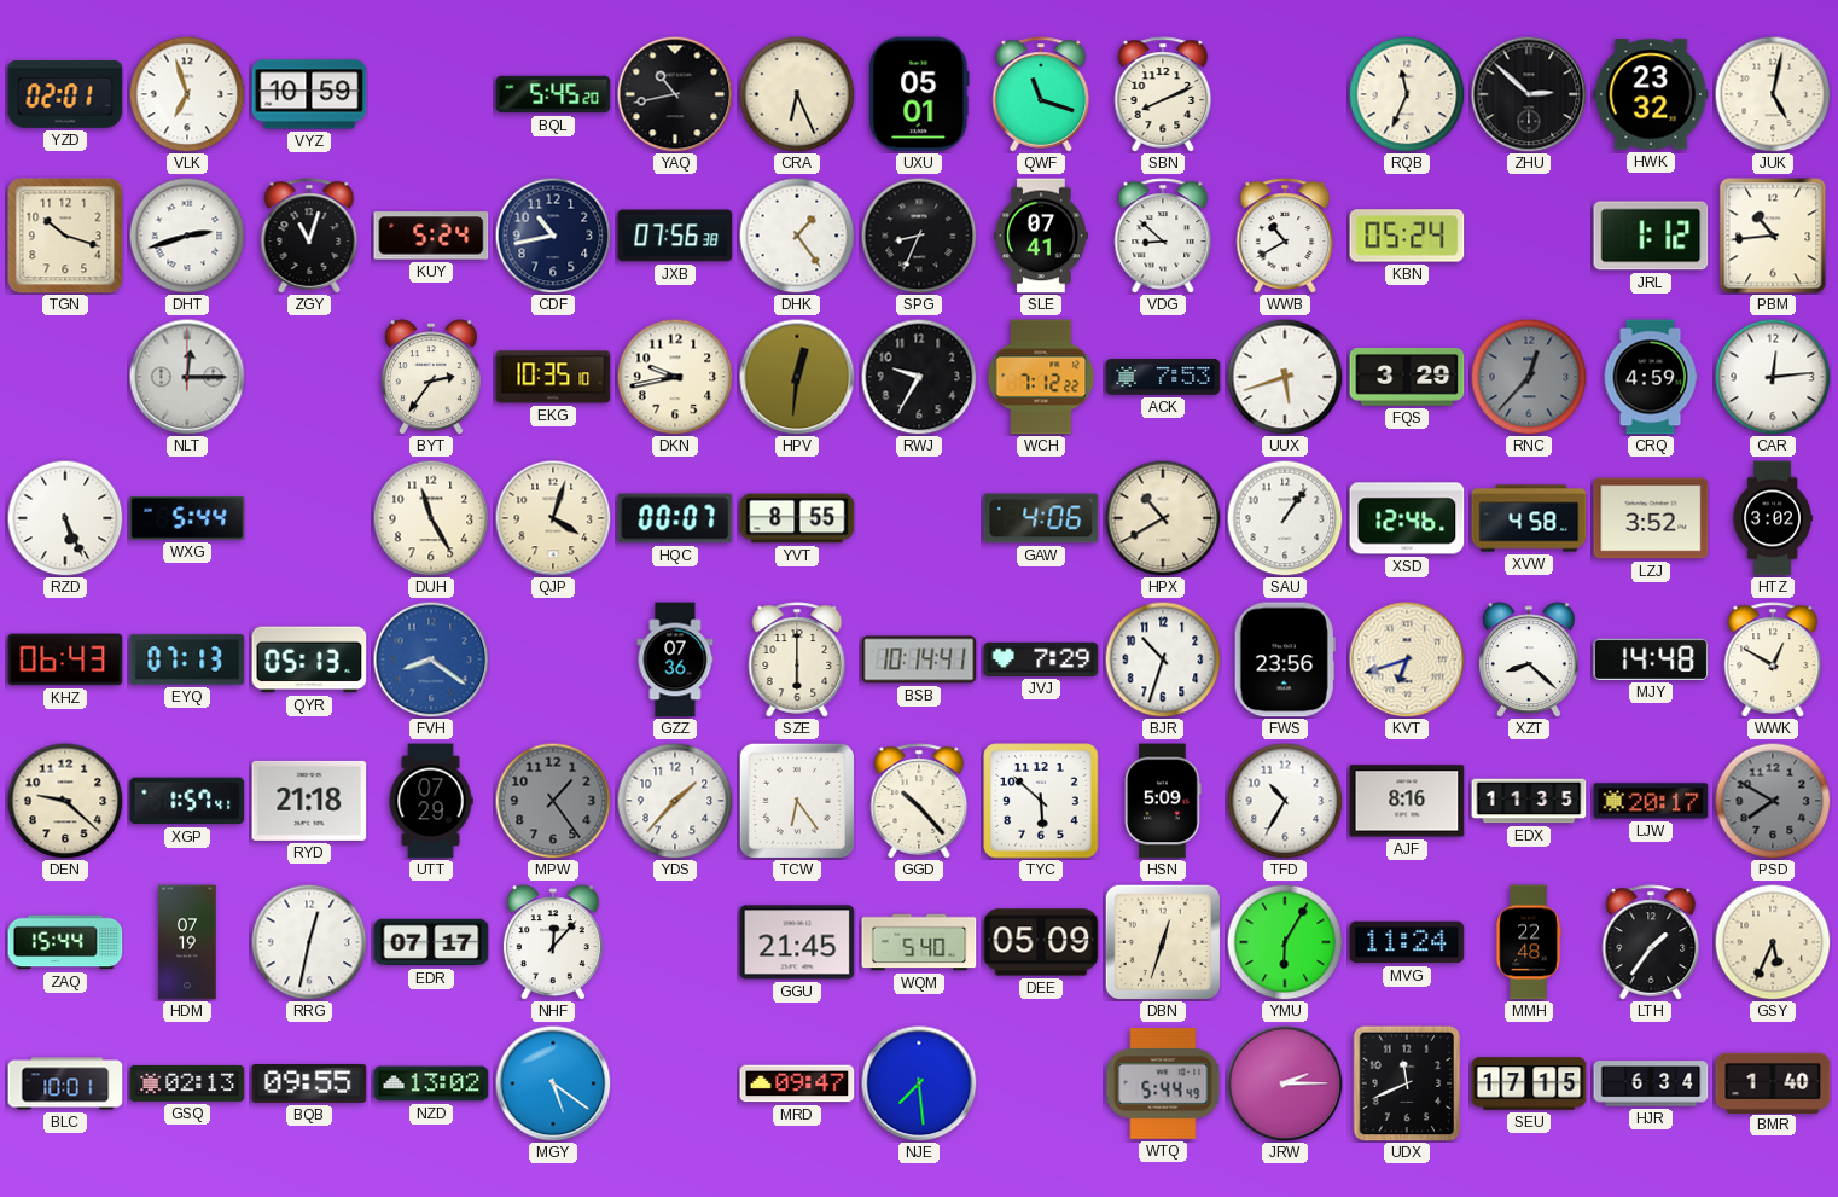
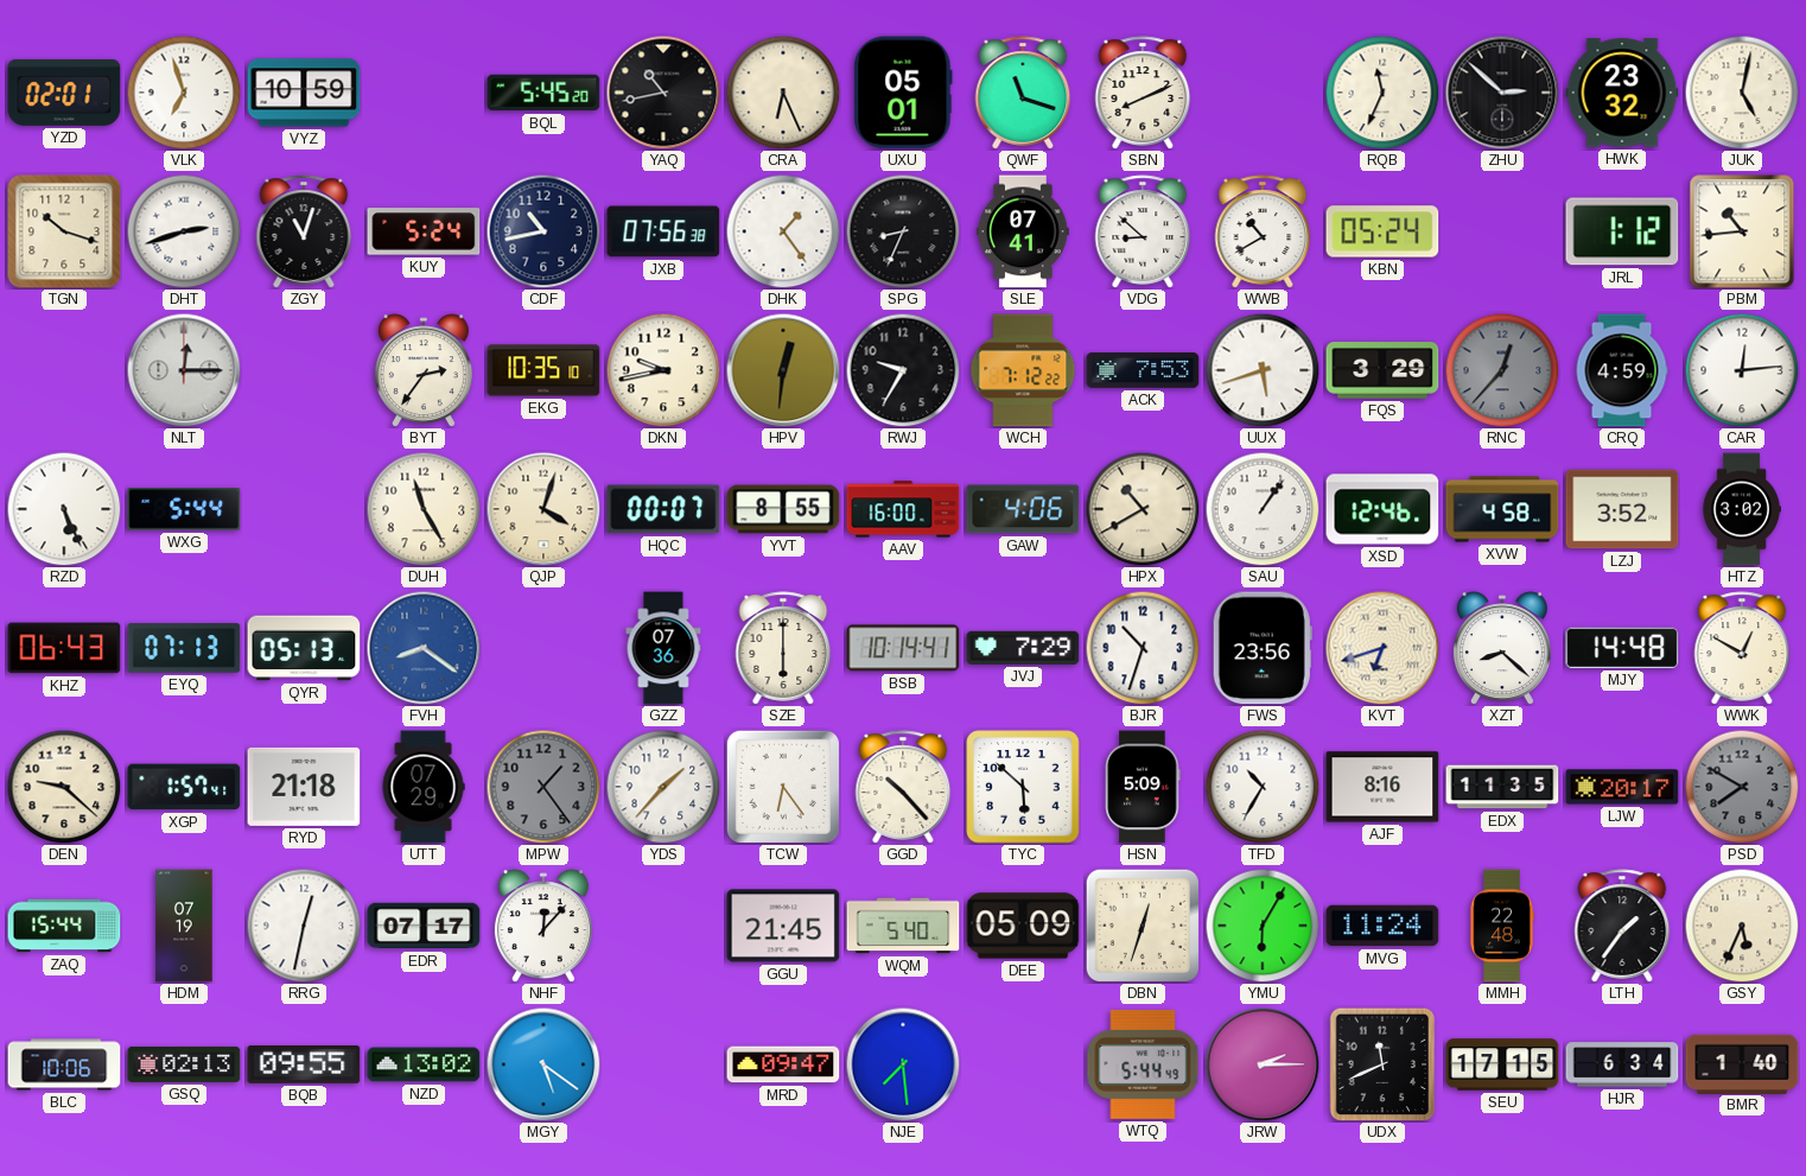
AAV: none -> 16:00
BLC: 10:01 -> 10:06
